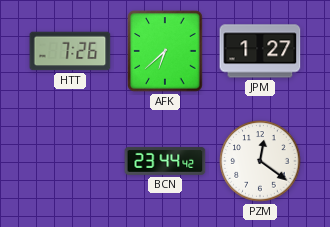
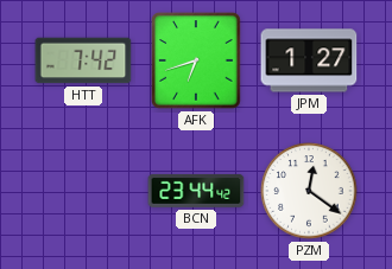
HTT: 7:26 -> 7:42
AFK: 6:38 -> 6:42
